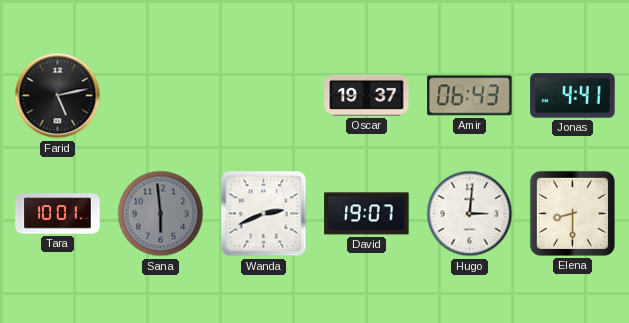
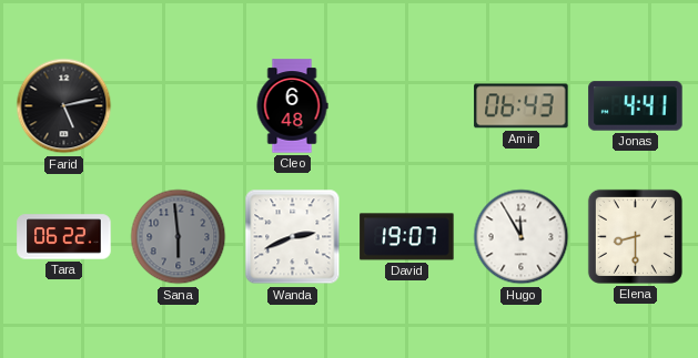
Cleo: none -> 6:48
Oscar: 19:37 -> none
Tara: 10:01 -> 06:22
Hugo: 3:01 -> 11:55
